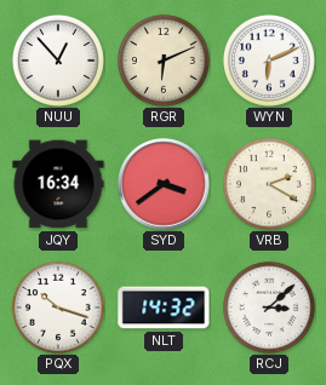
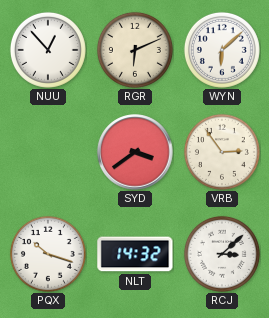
WYN: 6:11 -> 6:08
JQY: 16:34 -> none
VRB: 2:20 -> 2:54
